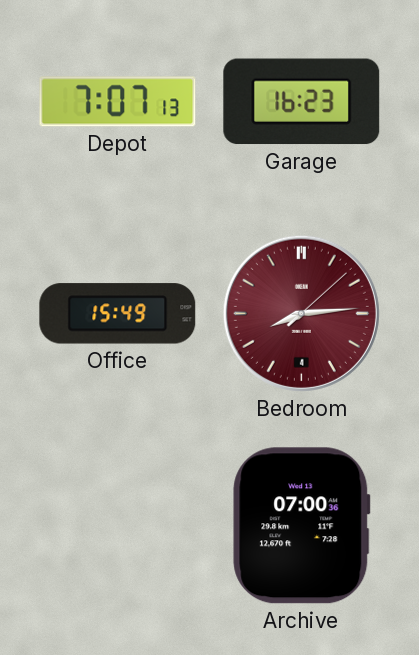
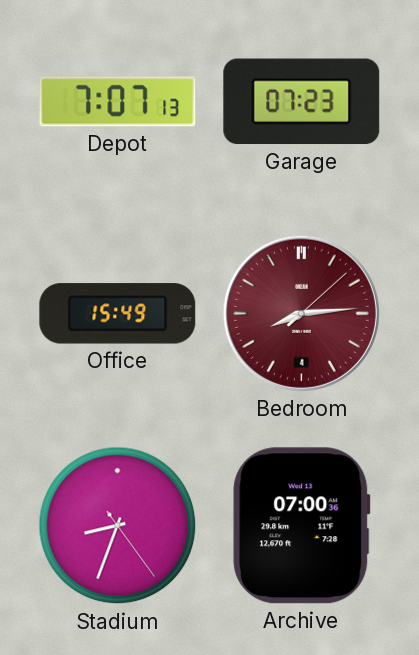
Garage: 16:23 -> 07:23
Stadium: none -> 8:33
